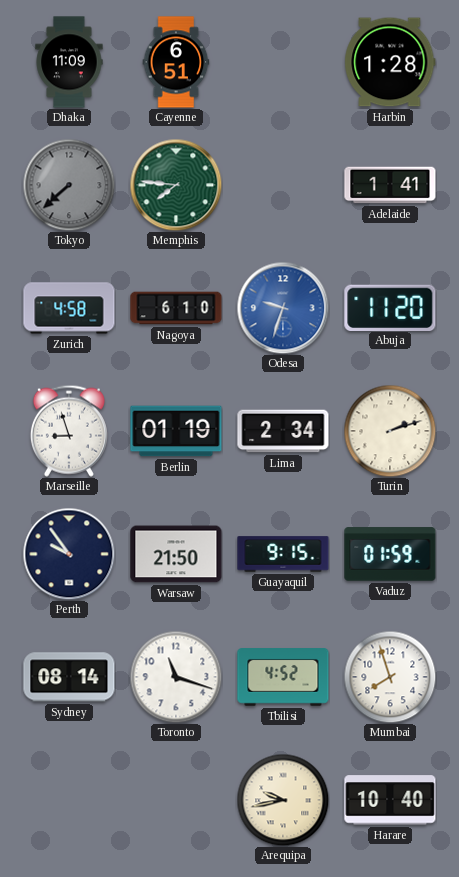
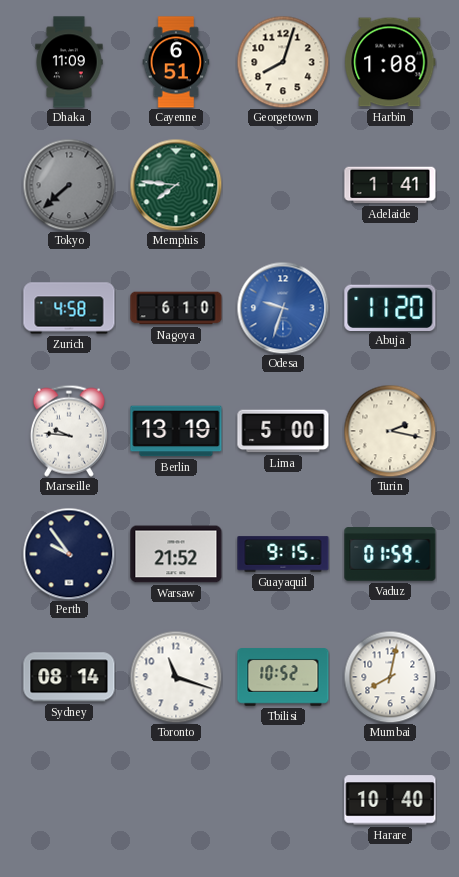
Georgetown: none -> 8:03
Harbin: 1:28 -> 1:08
Marseille: 8:57 -> 9:46
Berlin: 01:19 -> 13:19
Lima: 2:34 -> 5:00
Turin: 2:12 -> 2:17
Warsaw: 21:50 -> 21:52
Tbilisi: 4:52 -> 10:52
Mumbai: 7:57 -> 8:02
Arequipa: 9:43 -> none
